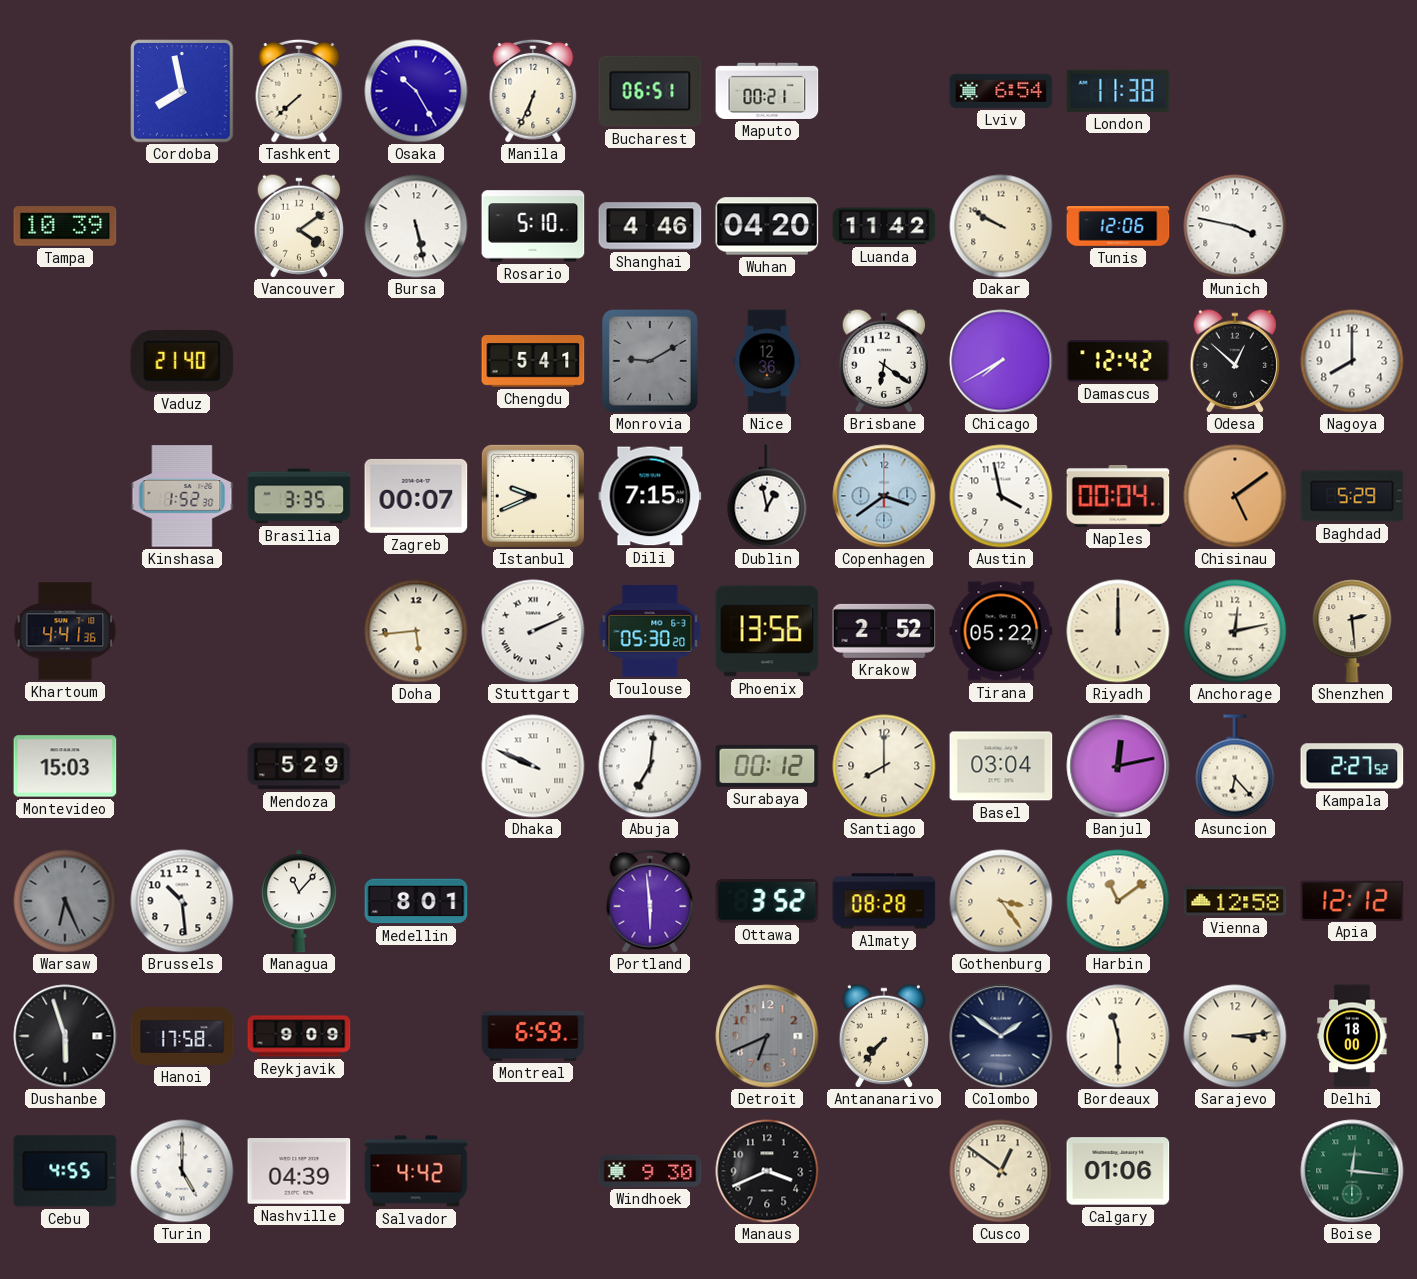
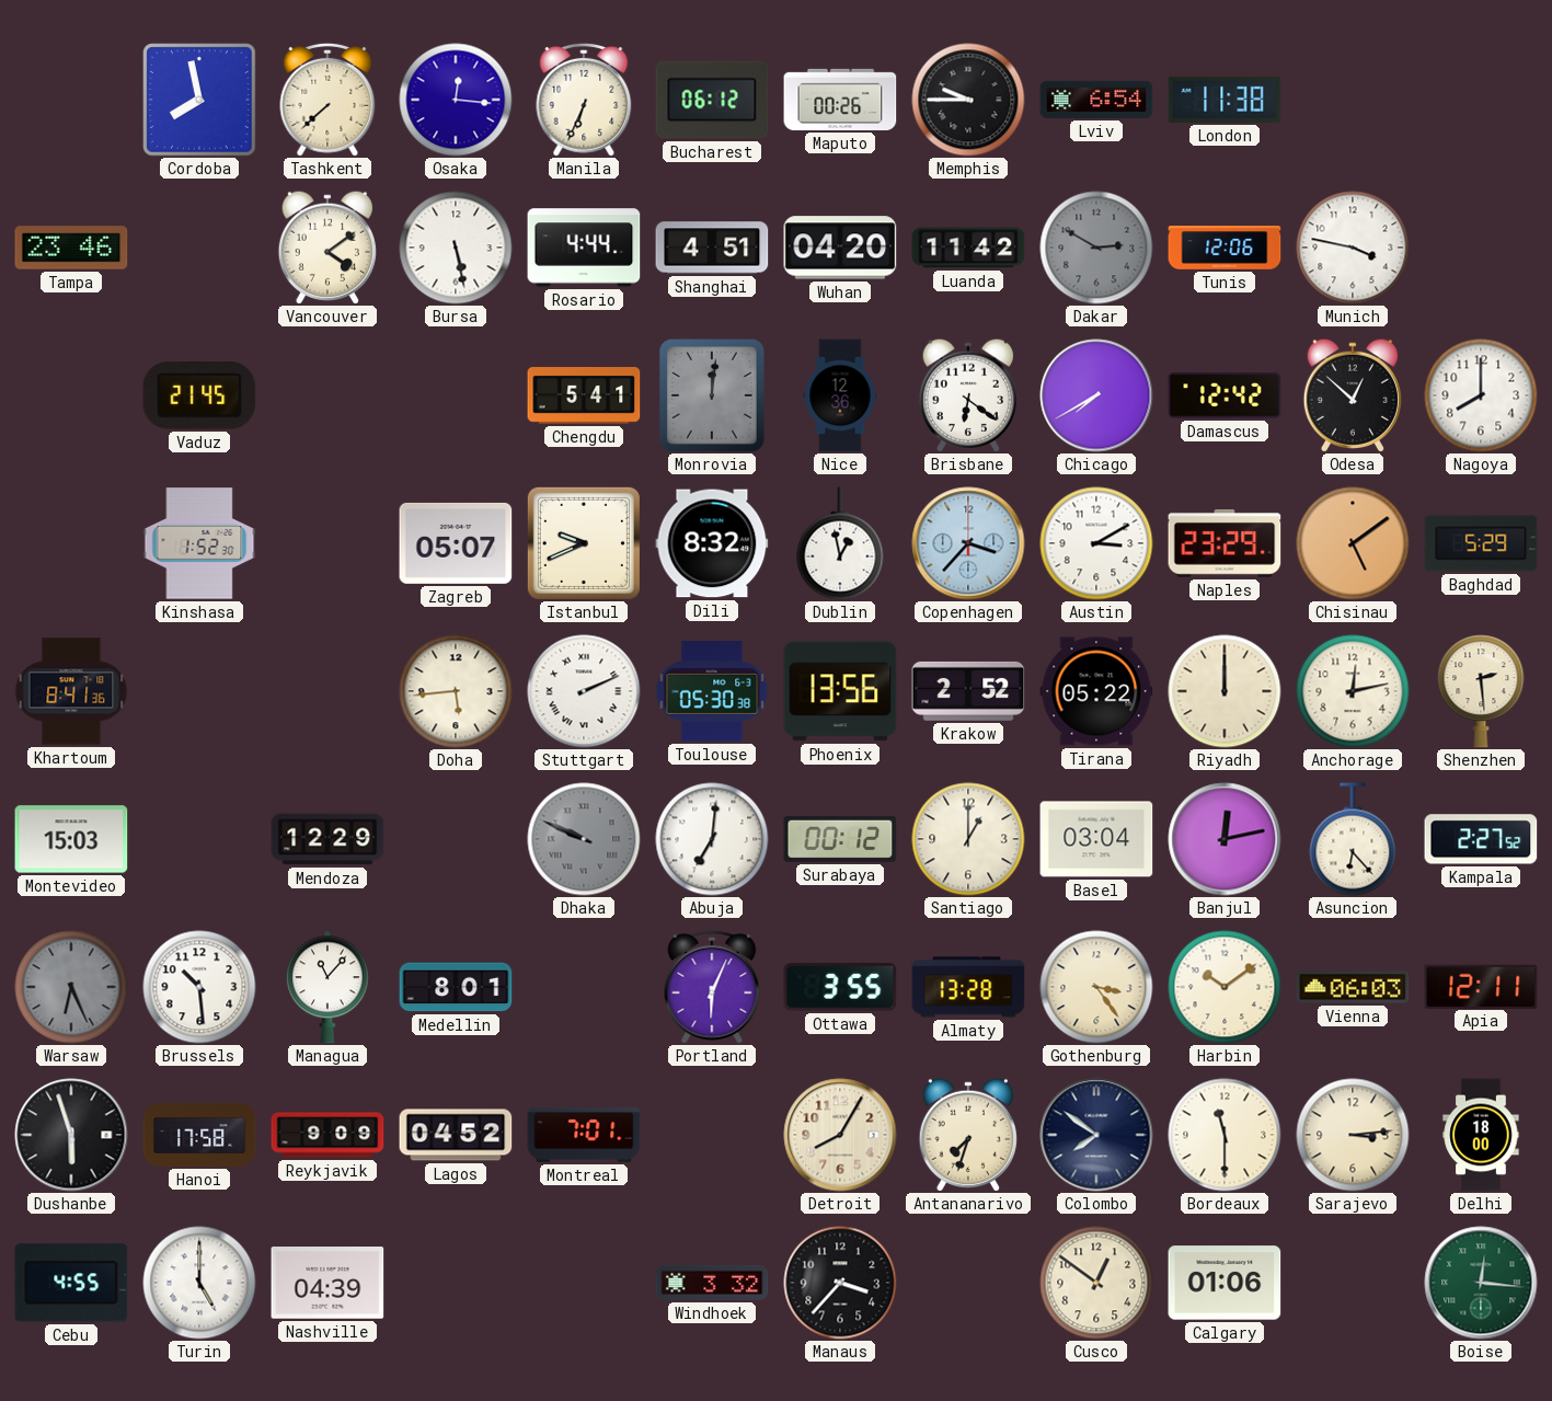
Osaka: 10:25 -> 12:16
Bucharest: 06:51 -> 06:12
Maputo: 00:21 -> 00:26
Memphis: none -> 9:45
Tampa: 10:39 -> 23:46
Rosario: 5:10 -> 4:44
Shanghai: 4:46 -> 4:51
Dakar: 9:50 -> 2:50
Dakar dial: cream -> grey
Vaduz: 21:40 -> 21:45
Monrovia: 9:10 -> 12:01
Brasilia: 3:35 -> none
Zagreb: 00:07 -> 05:07
Dili: 7:15 -> 8:32
Copenhagen: 3:39 -> 3:37
Austin: 3:58 -> 3:10
Naples: 00:04 -> 23:29
Khartoum: 4:41 -> 8:41
Toulouse: 05:30:20 -> 05:30:38
Mendoza: 5:29 -> 12:29
Dhaka dial: white -> grey
Santiago: 8:00 -> 1:00
Portland: 5:59 -> 6:04
Ottawa: 3:52 -> 3:55
Almaty: 08:28 -> 13:28
Harbin: 11:09 -> 10:09
Vienna: 12:58 -> 06:03
Apia: 12:12 -> 12:11
Lagos: none -> 04:52
Montreal: 6:59 -> 7:01
Detroit: 6:41 -> 8:05
Detroit dial: grey -> cream
Antananarivo: 7:37 -> 7:33
Colombo: 1:51 -> 7:51
Salvador: 4:42 -> none
Windhoek: 9:30 -> 3:32
Manaus: 3:41 -> 3:37
